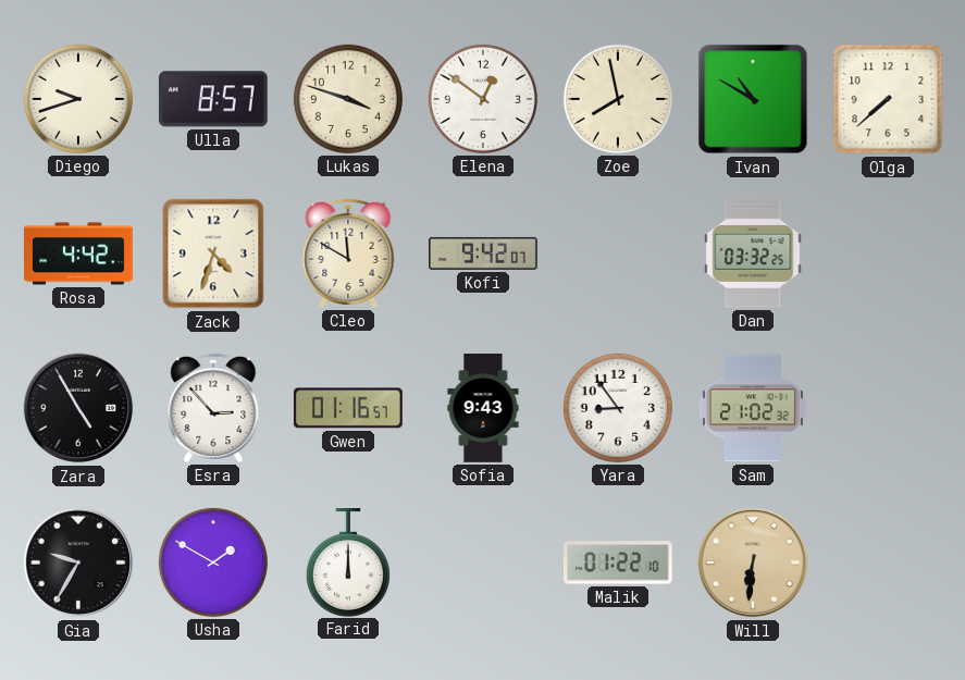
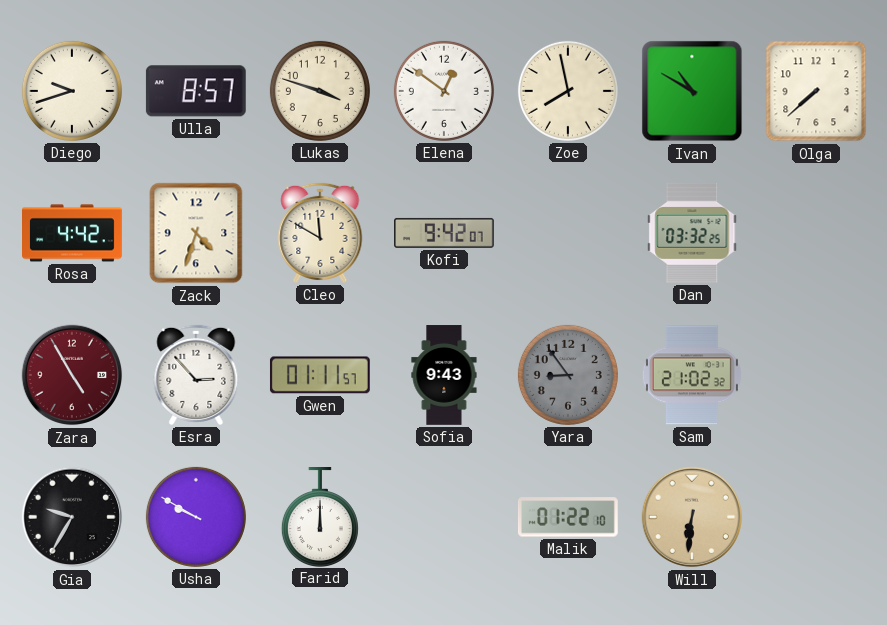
Zara dial: black -> burgundy
Gwen: 01:16 -> 01:11
Yara dial: white -> grey
Usha: 1:50 -> 9:50
